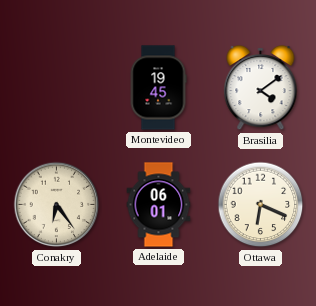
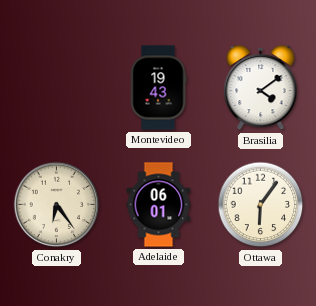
Montevideo: 19:45 -> 19:43
Ottawa: 6:19 -> 6:06
